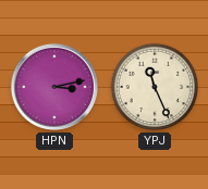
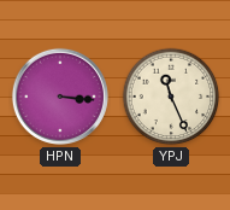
HPN: 3:13 -> 3:16
